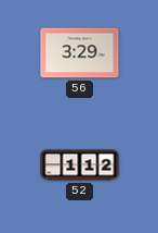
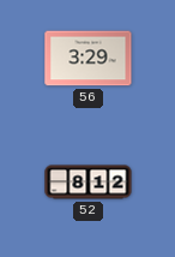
52: 1:12 -> 8:12
